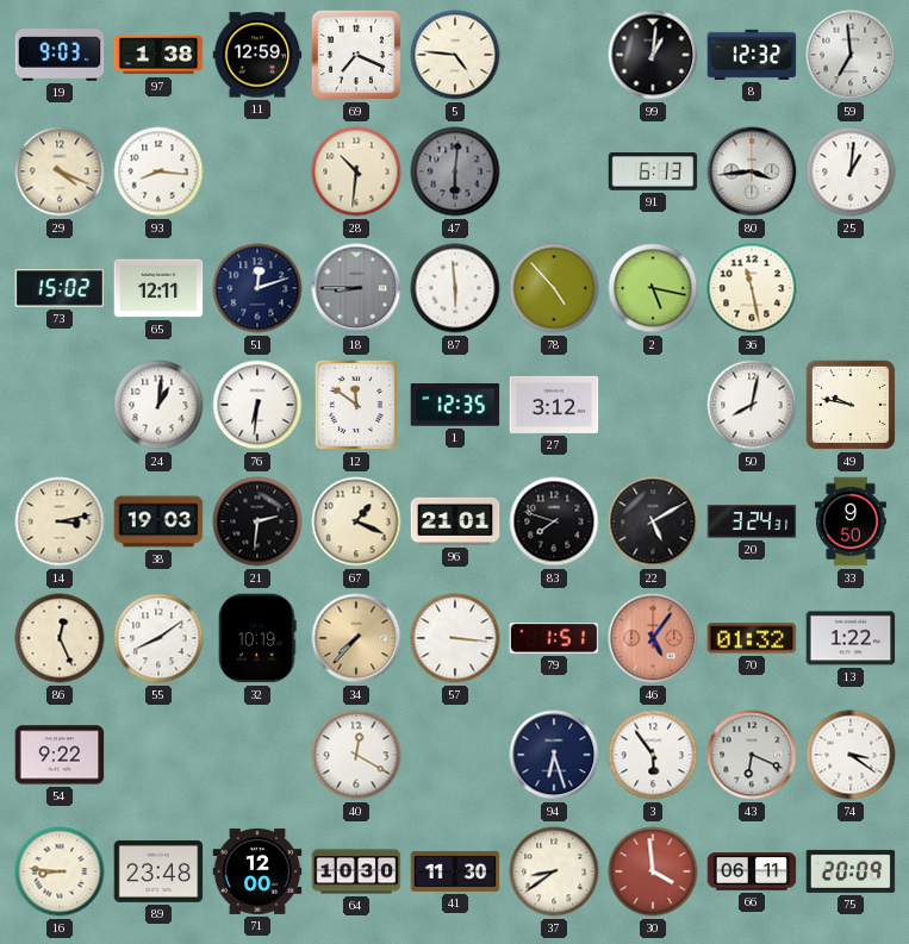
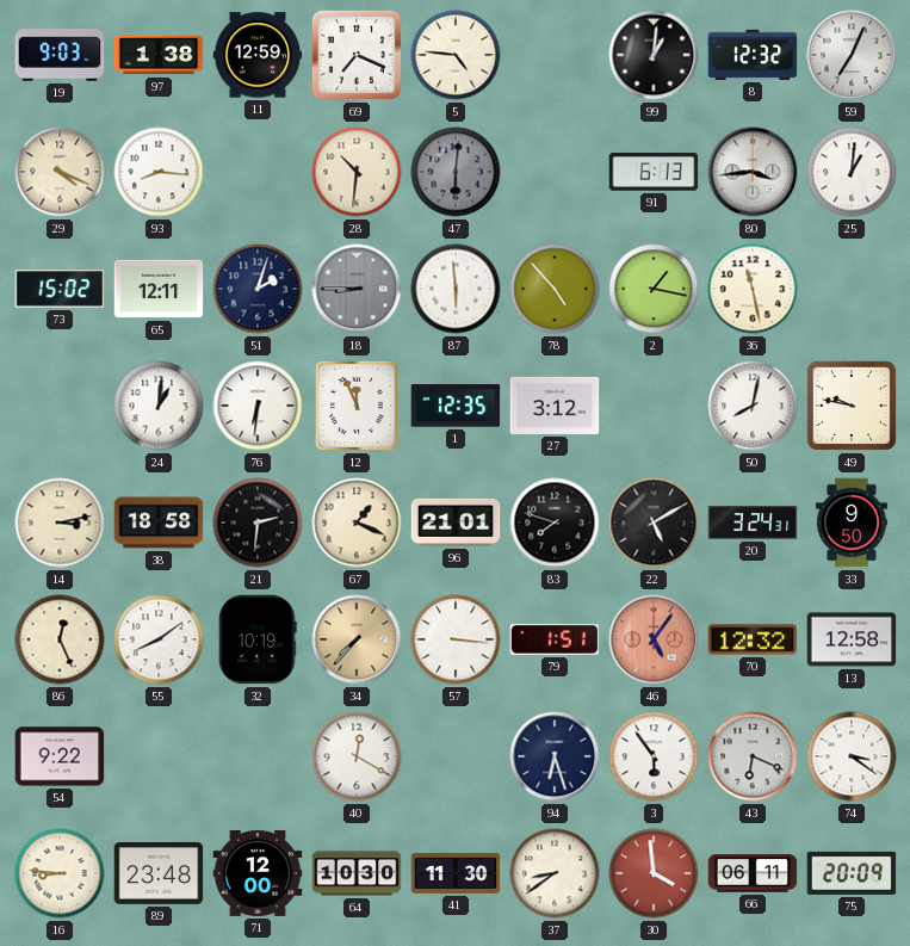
59: 6:59 -> 7:04
51: 12:12 -> 2:03
2: 5:17 -> 1:17
12: 11:51 -> 11:56
38: 19:03 -> 18:58
70: 01:32 -> 12:32
13: 1:22 -> 12:58
